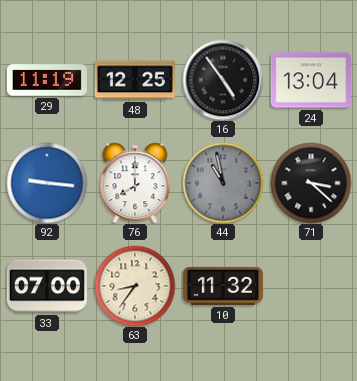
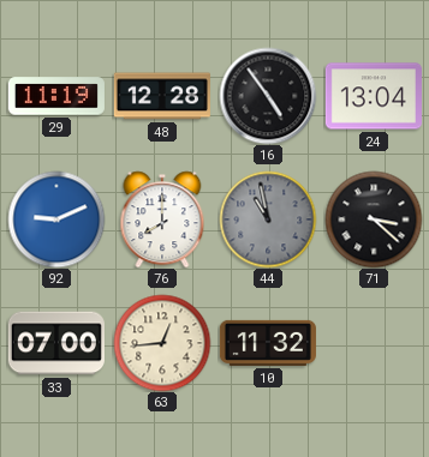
48: 12:25 -> 12:28
92: 9:16 -> 9:11
63: 8:36 -> 12:44
